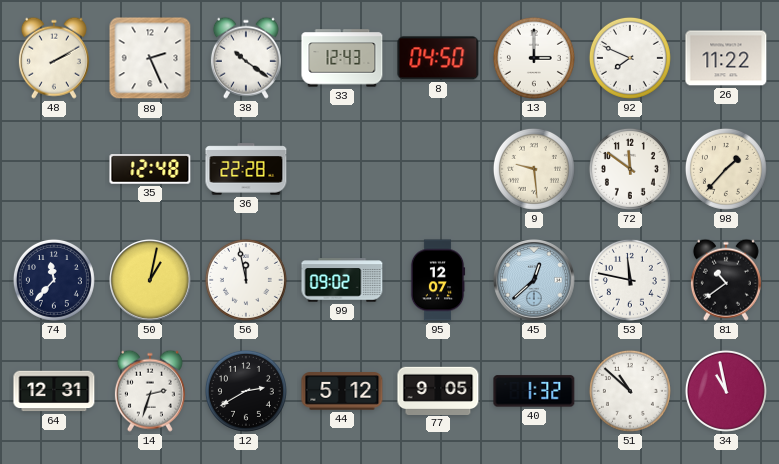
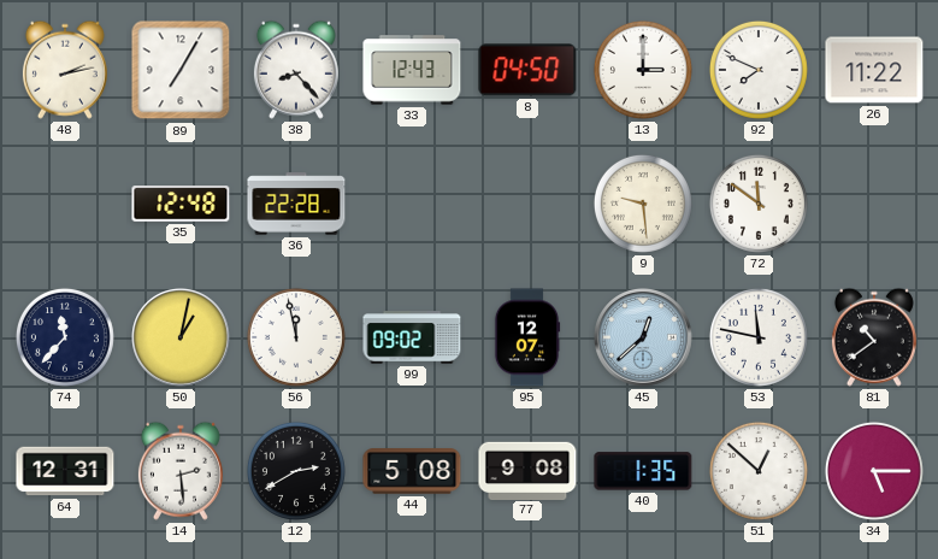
48: 2:10 -> 2:13
89: 2:26 -> 7:05
38: 10:21 -> 8:23
98: 1:37 -> none
14: 2:33 -> 2:29
44: 5:12 -> 5:08
77: 9:05 -> 9:08
40: 1:32 -> 1:35
51: 10:52 -> 12:52
34: 10:58 -> 5:15
